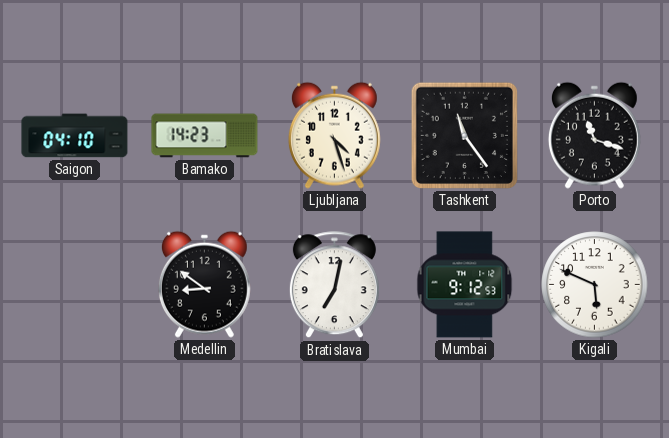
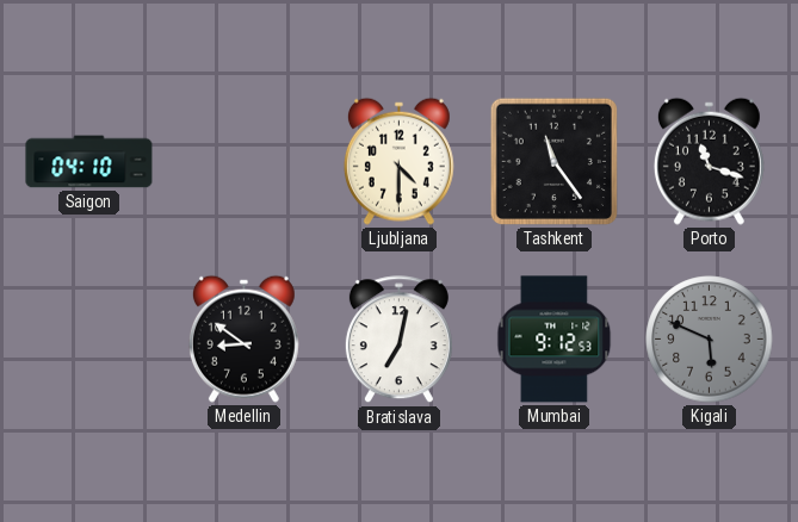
Bamako: 14:23 -> none
Ljubljana: 4:27 -> 4:30
Kigali dial: white -> grey
